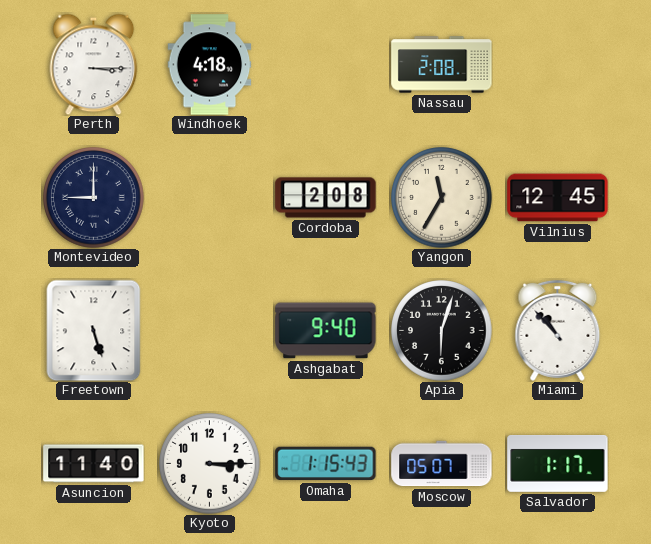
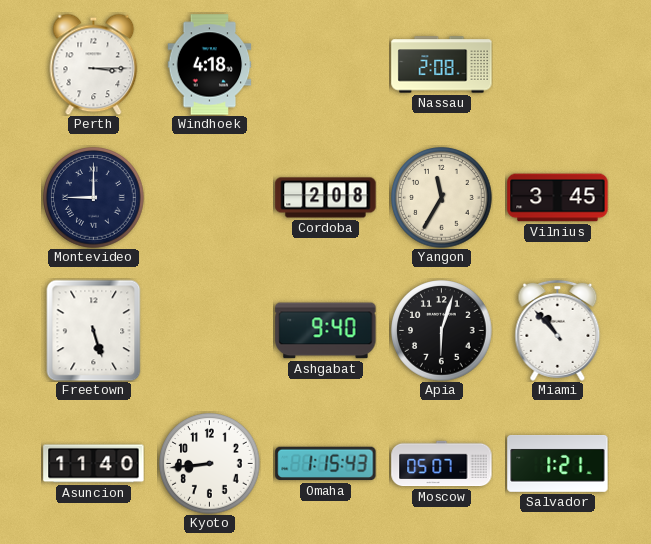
Vilnius: 12:45 -> 3:45
Kyoto: 3:15 -> 8:44
Salvador: 1:17 -> 1:21
